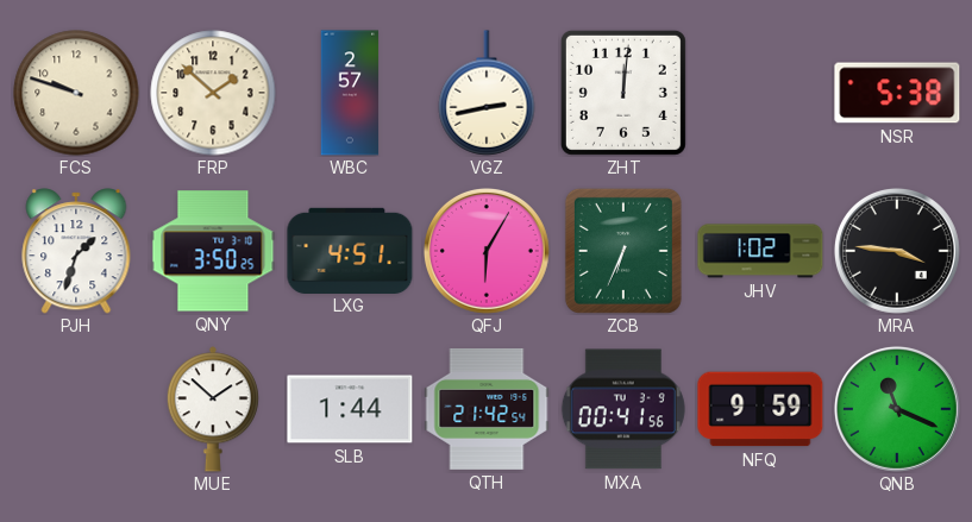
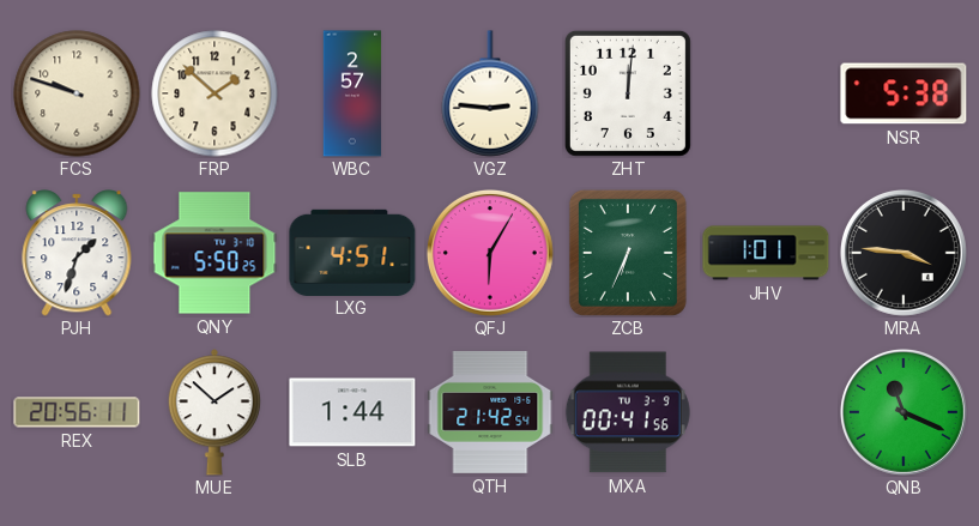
VGZ: 2:43 -> 2:46
QNY: 3:50 -> 5:50
JHV: 1:02 -> 1:01
REX: none -> 20:56
NFQ: 9:59 -> none
